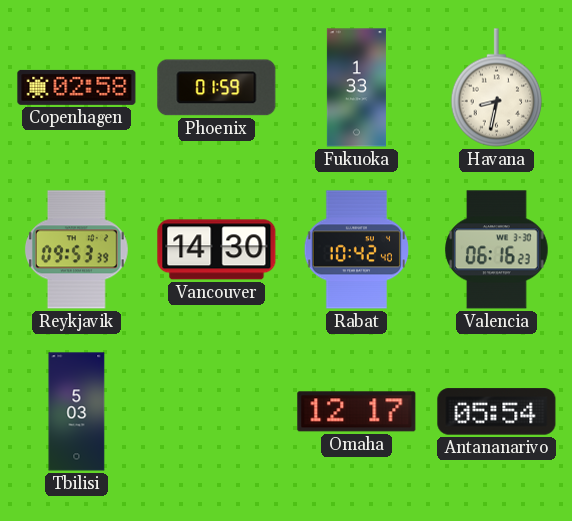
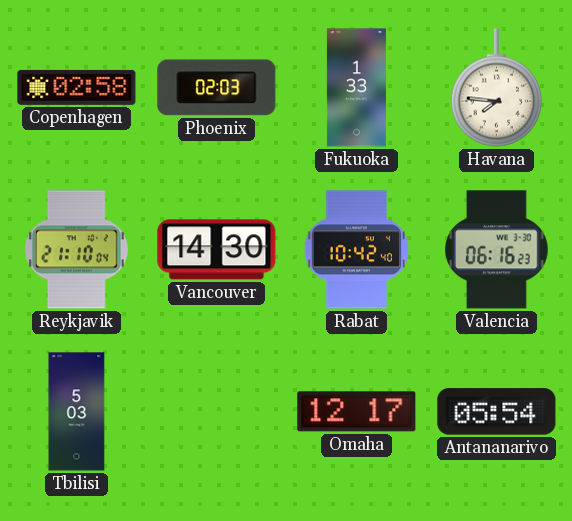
Phoenix: 01:59 -> 02:03
Havana: 8:32 -> 7:46
Reykjavik: 09:53 -> 21:10
